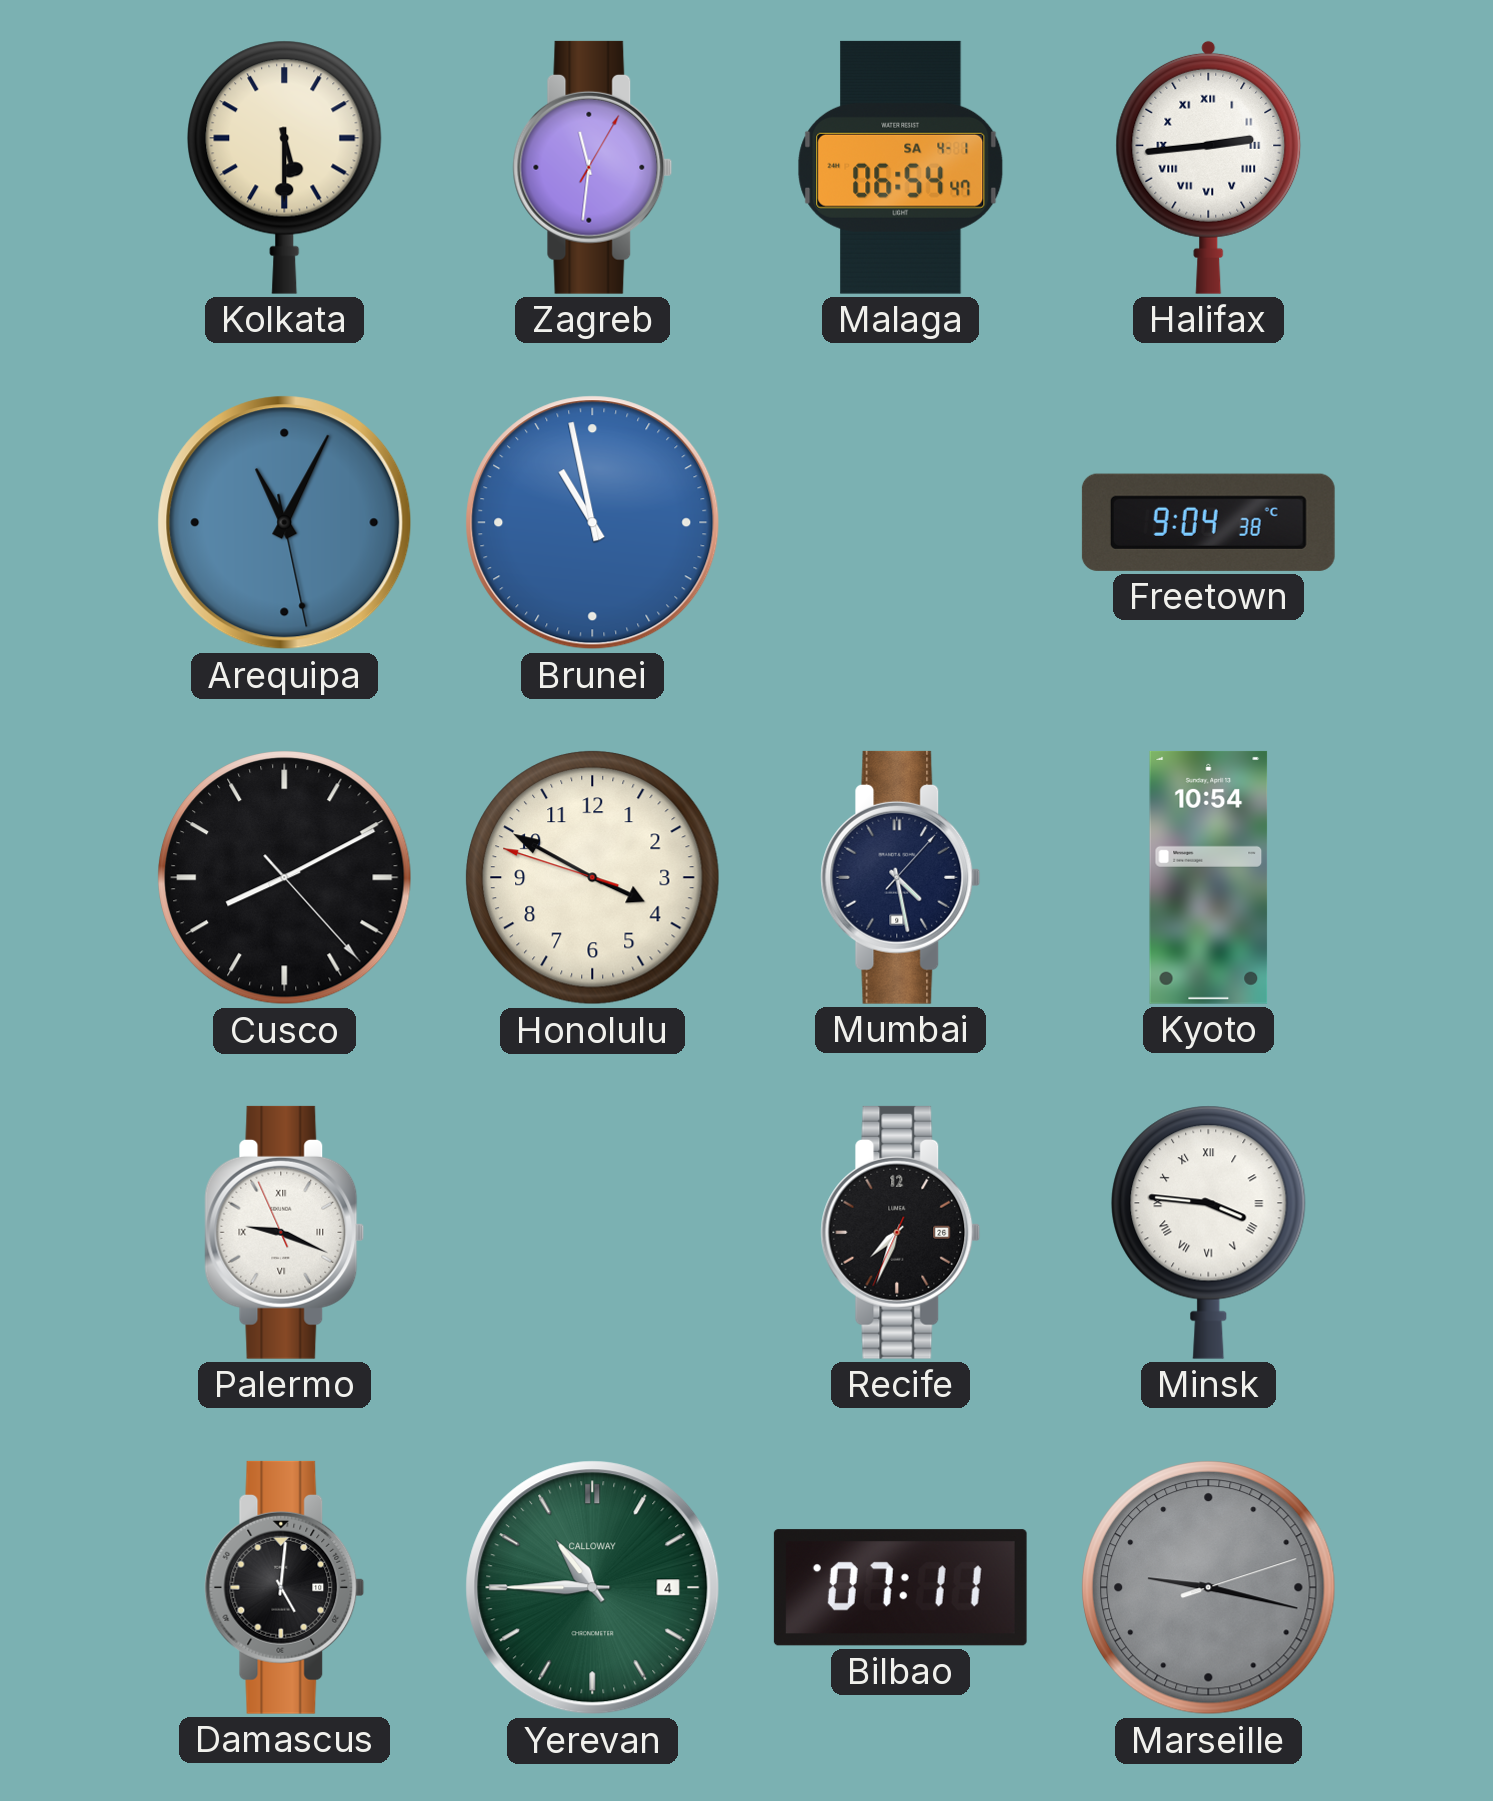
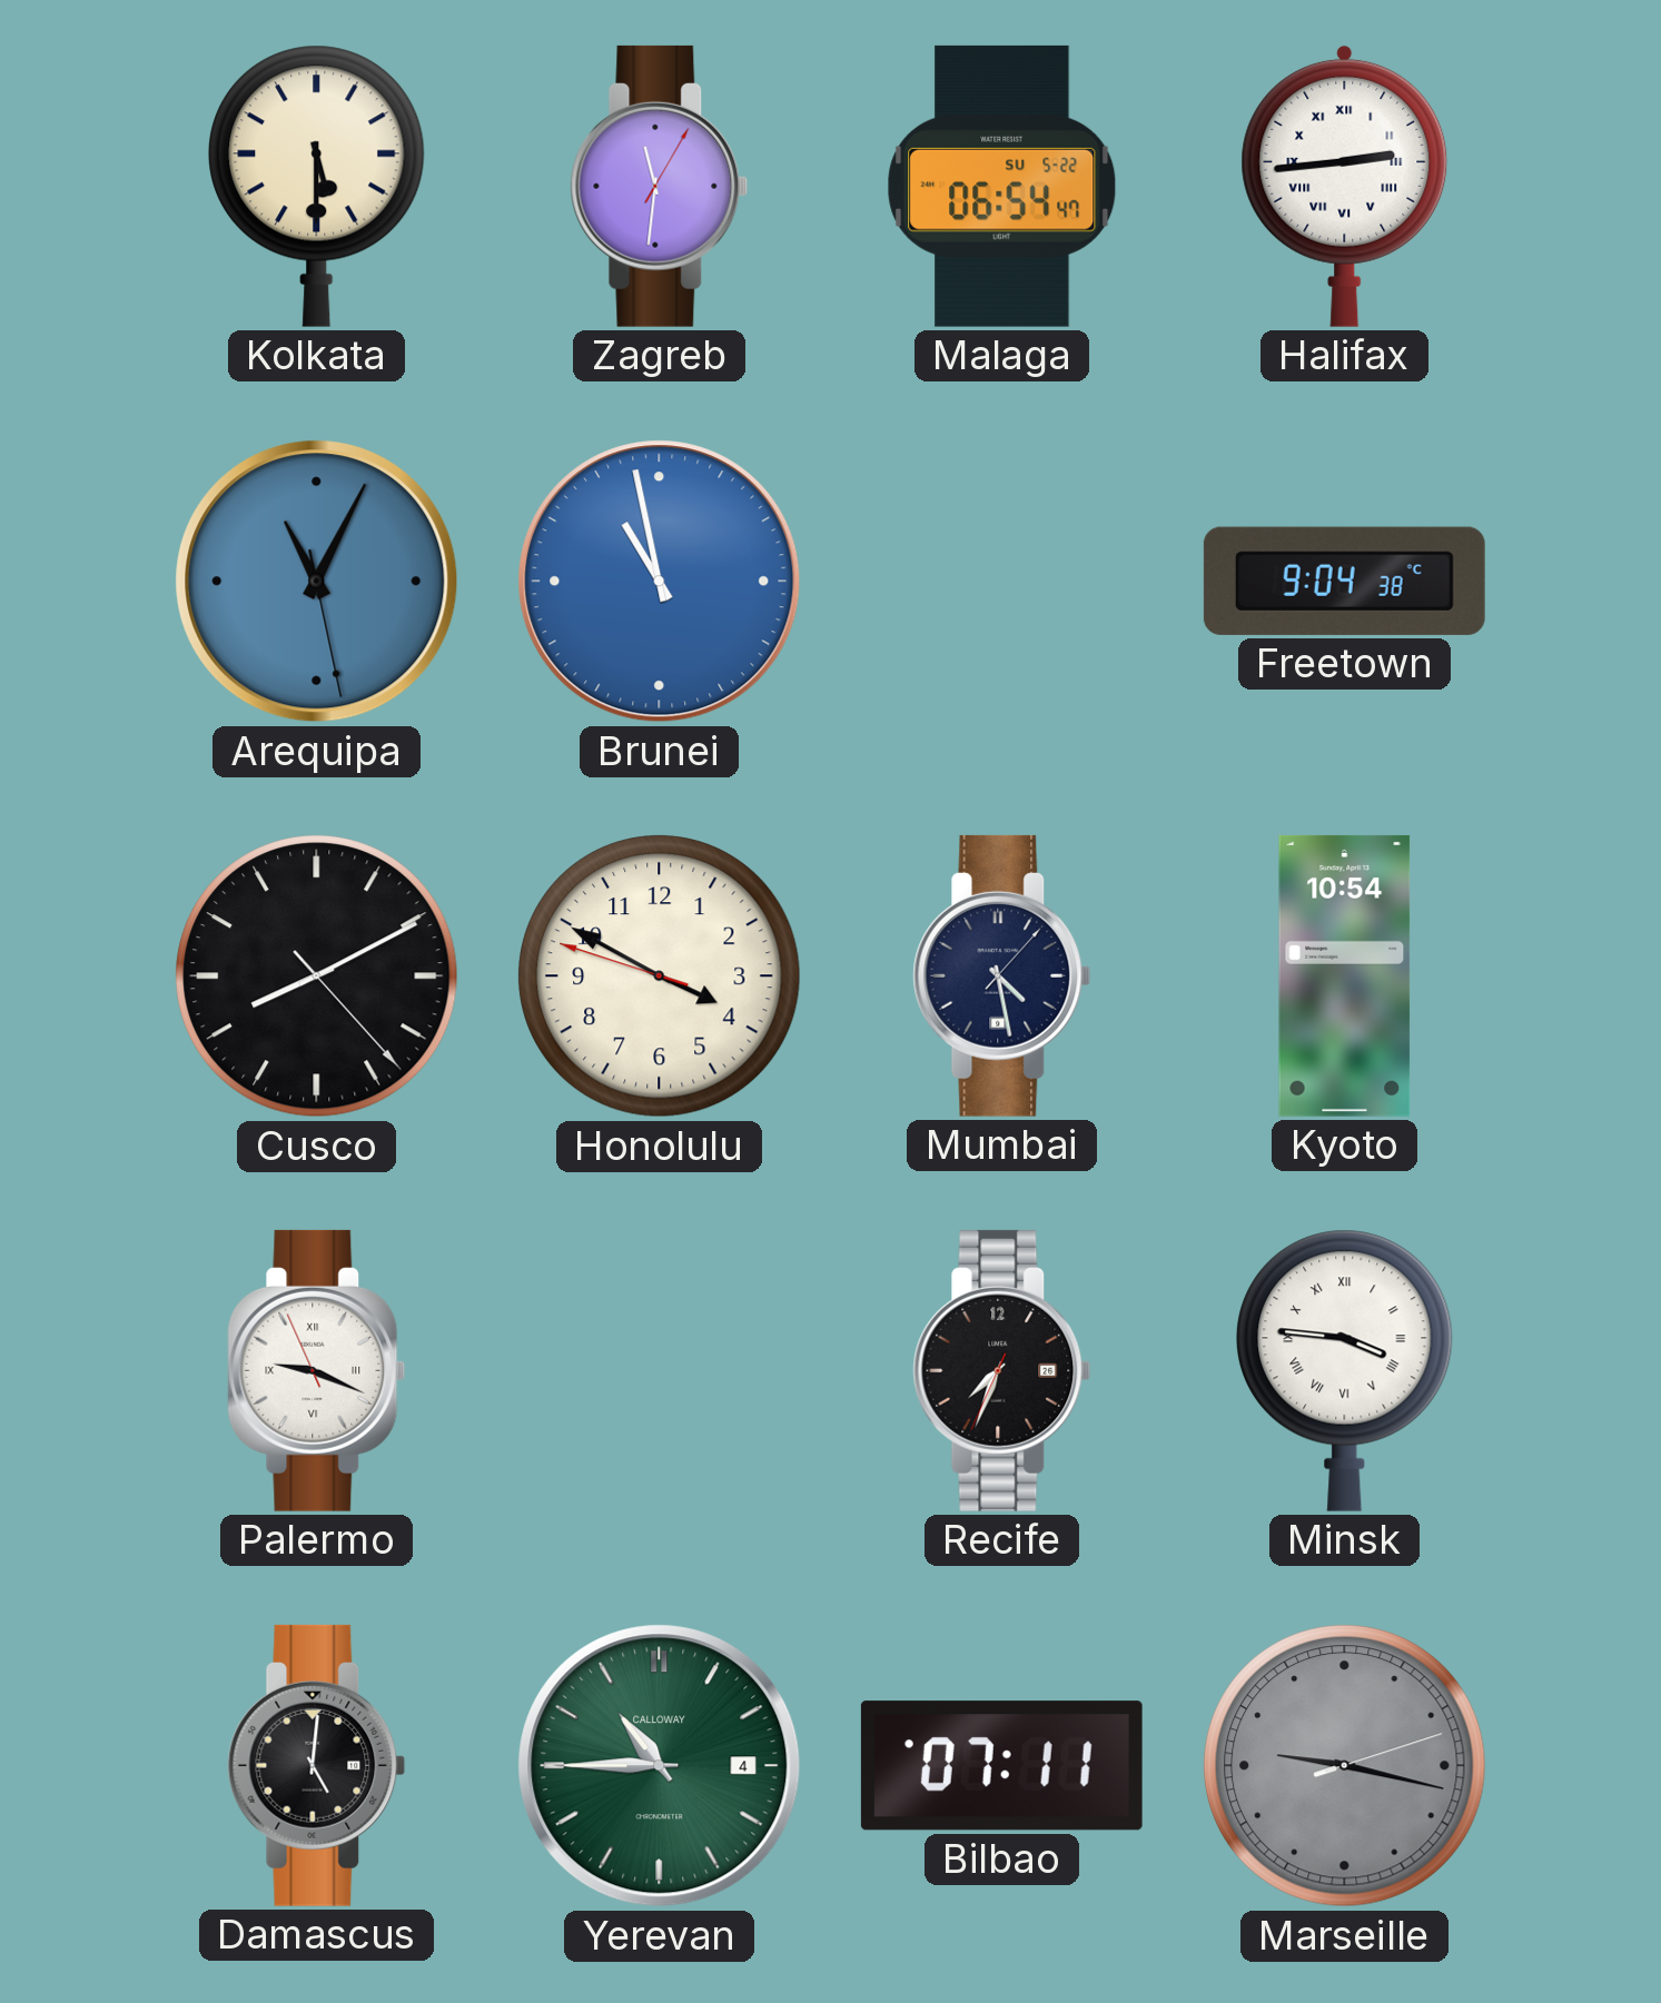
Malaga date: SA 4-1 -> SU 5-22
